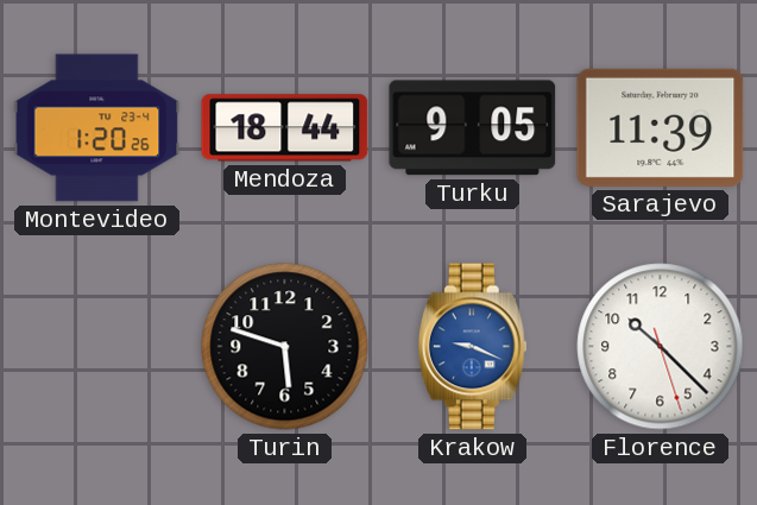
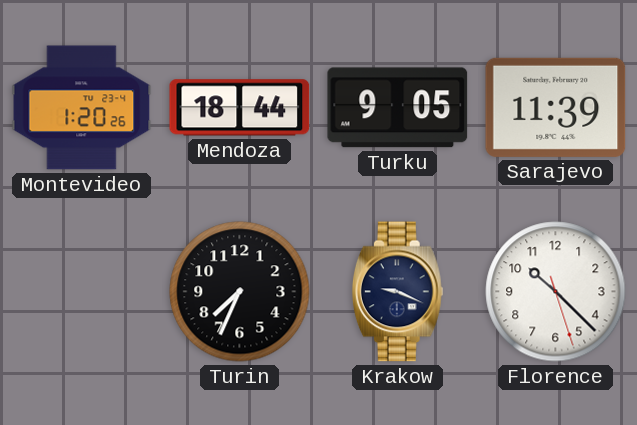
Turin: 5:48 -> 7:34
Krakow dial: blue -> navy
